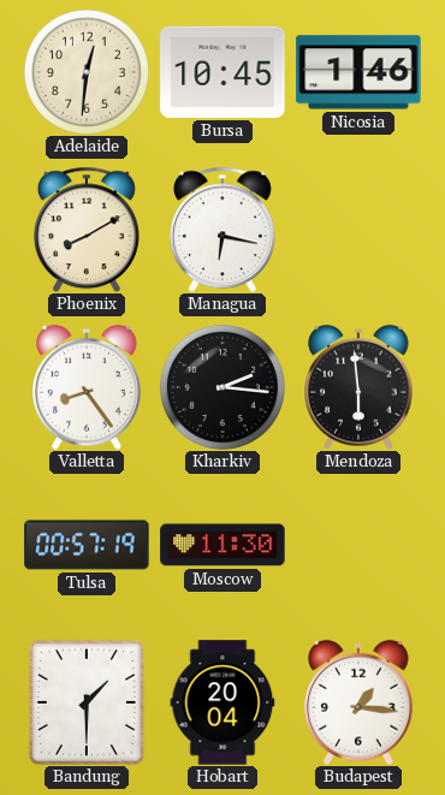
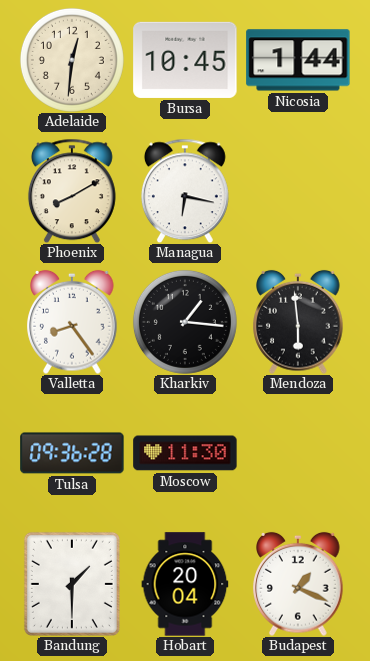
Nicosia: 1:46 -> 1:44
Kharkiv: 2:16 -> 1:16
Tulsa: 00:57 -> 09:36
Budapest: 1:16 -> 1:19
